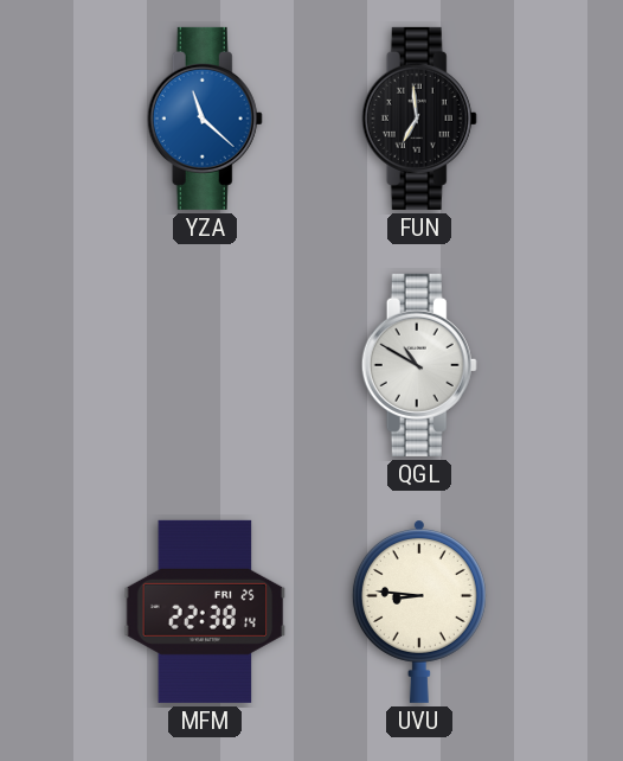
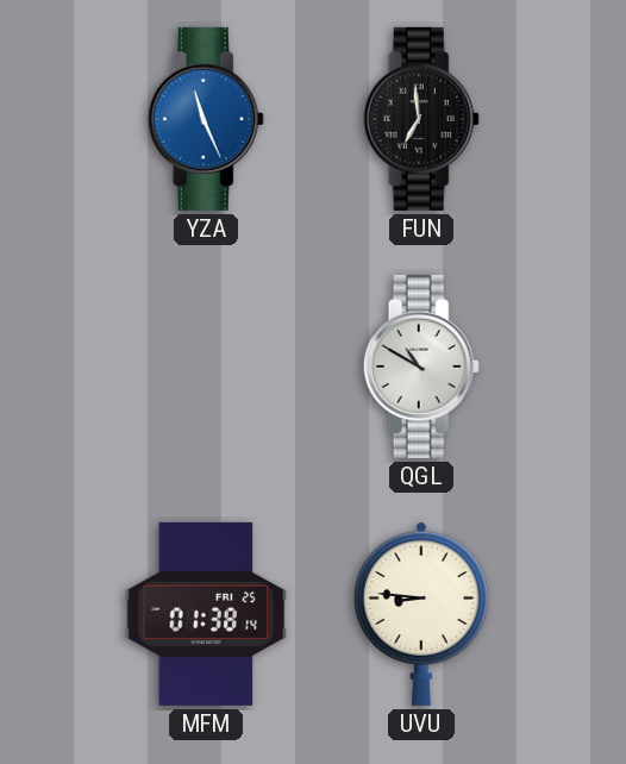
YZA: 11:22 -> 11:26
MFM: 22:38 -> 01:38
